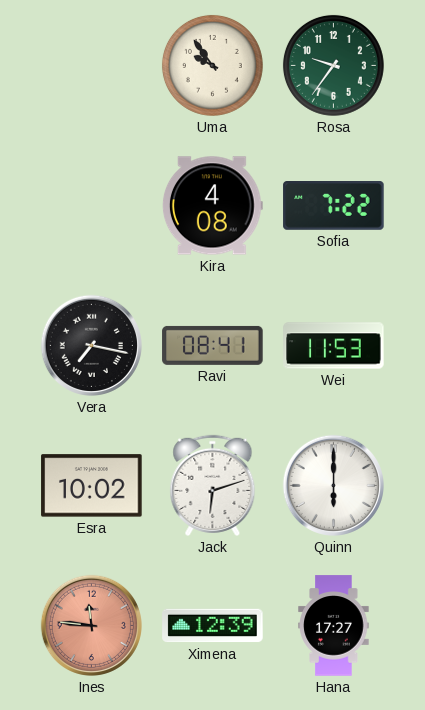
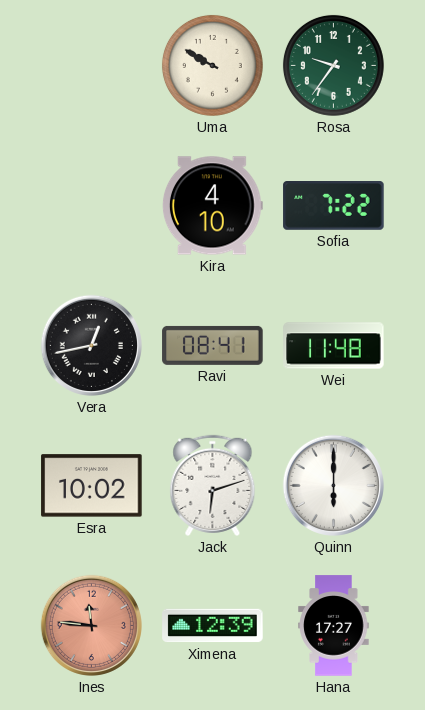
Uma: 9:54 -> 9:50
Kira: 4:08 -> 4:10
Vera: 7:17 -> 12:43
Wei: 11:53 -> 11:48
